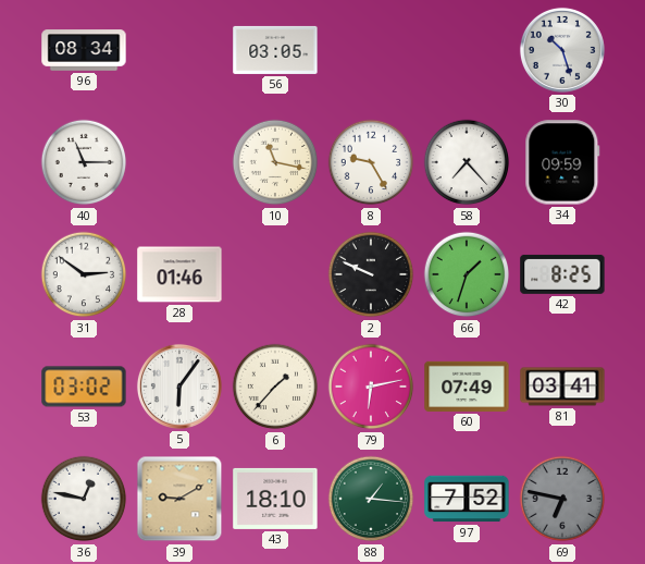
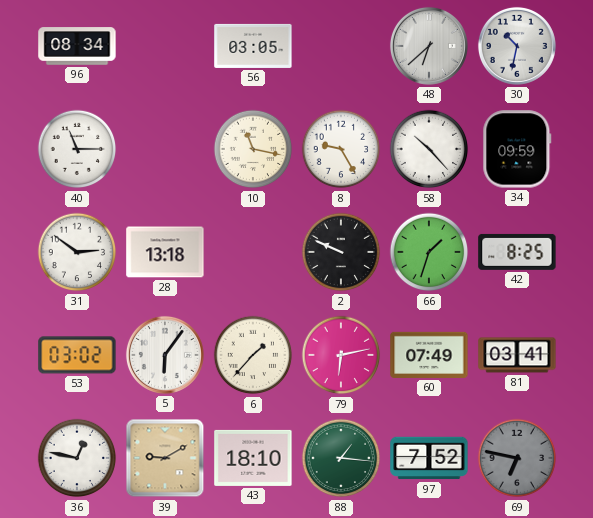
48: none -> 6:38
30: 10:27 -> 10:32
58: 7:23 -> 10:23
28: 01:46 -> 13:18
